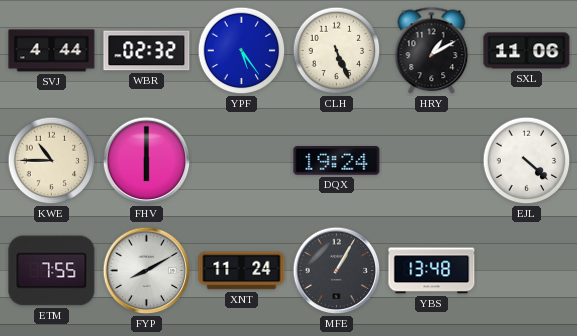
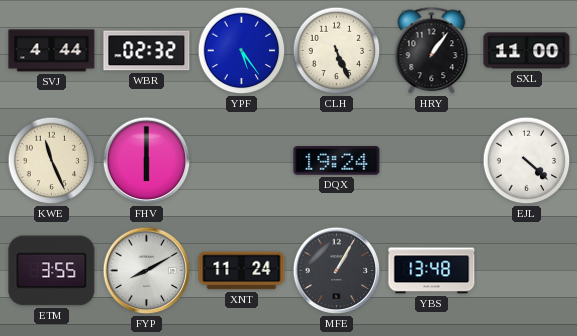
HRY: 1:10 -> 1:06
SXL: 11:06 -> 11:00
KWE: 10:45 -> 11:26
ETM: 7:55 -> 3:55
